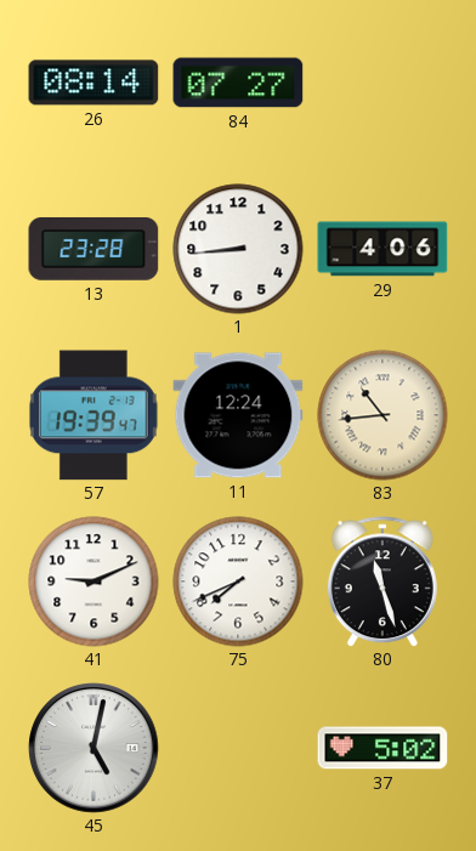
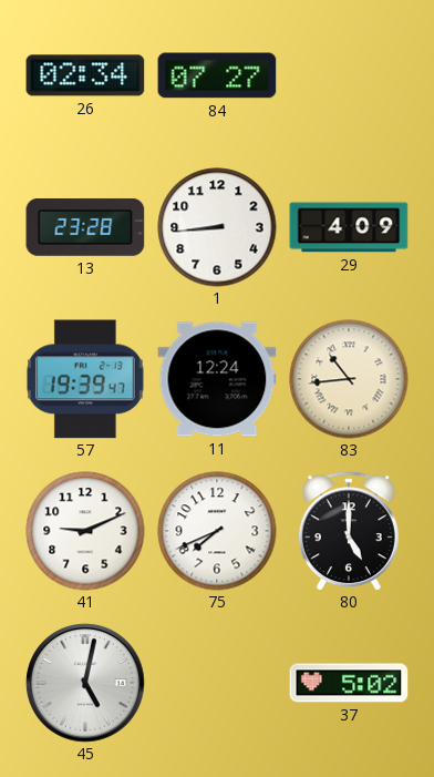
26: 08:14 -> 02:34
29: 4:06 -> 4:09
80: 11:27 -> 5:00
